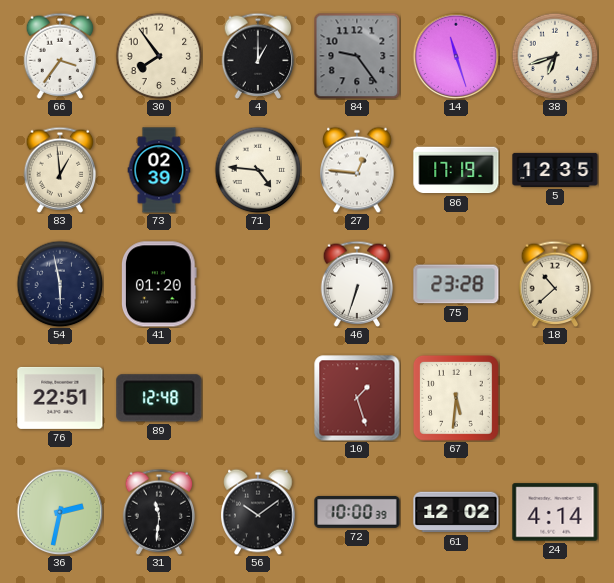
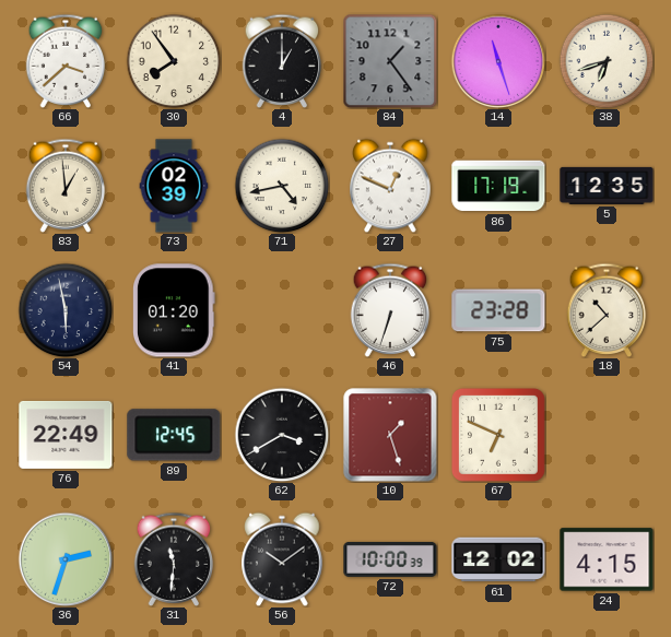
66: 3:36 -> 3:38
84: 9:24 -> 1:24
71: 4:46 -> 4:43
27: 12:46 -> 12:49
76: 22:51 -> 22:49
89: 12:48 -> 12:45
62: none -> 3:40
67: 5:31 -> 6:49
36: 2:32 -> 2:33
24: 4:14 -> 4:15
